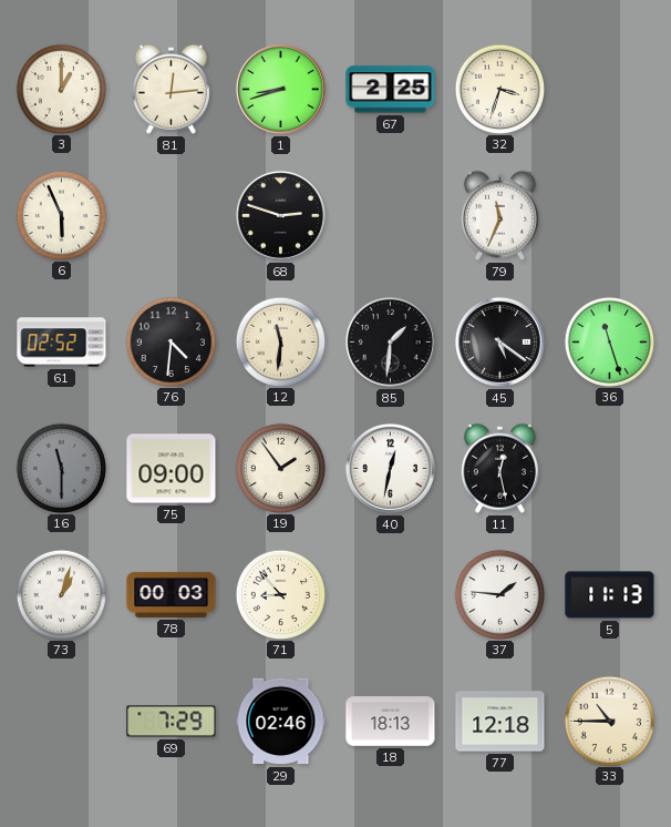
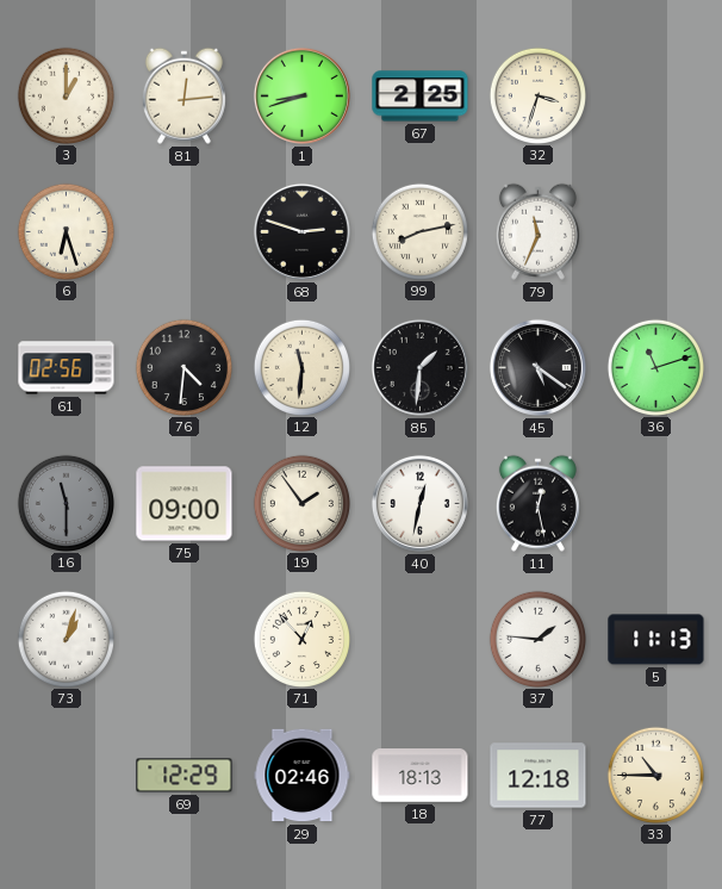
6: 5:56 -> 6:27
99: none -> 8:13
61: 02:52 -> 02:56
36: 11:27 -> 11:12
78: 00:03 -> none
71: 8:53 -> 12:53
69: 7:29 -> 12:29
